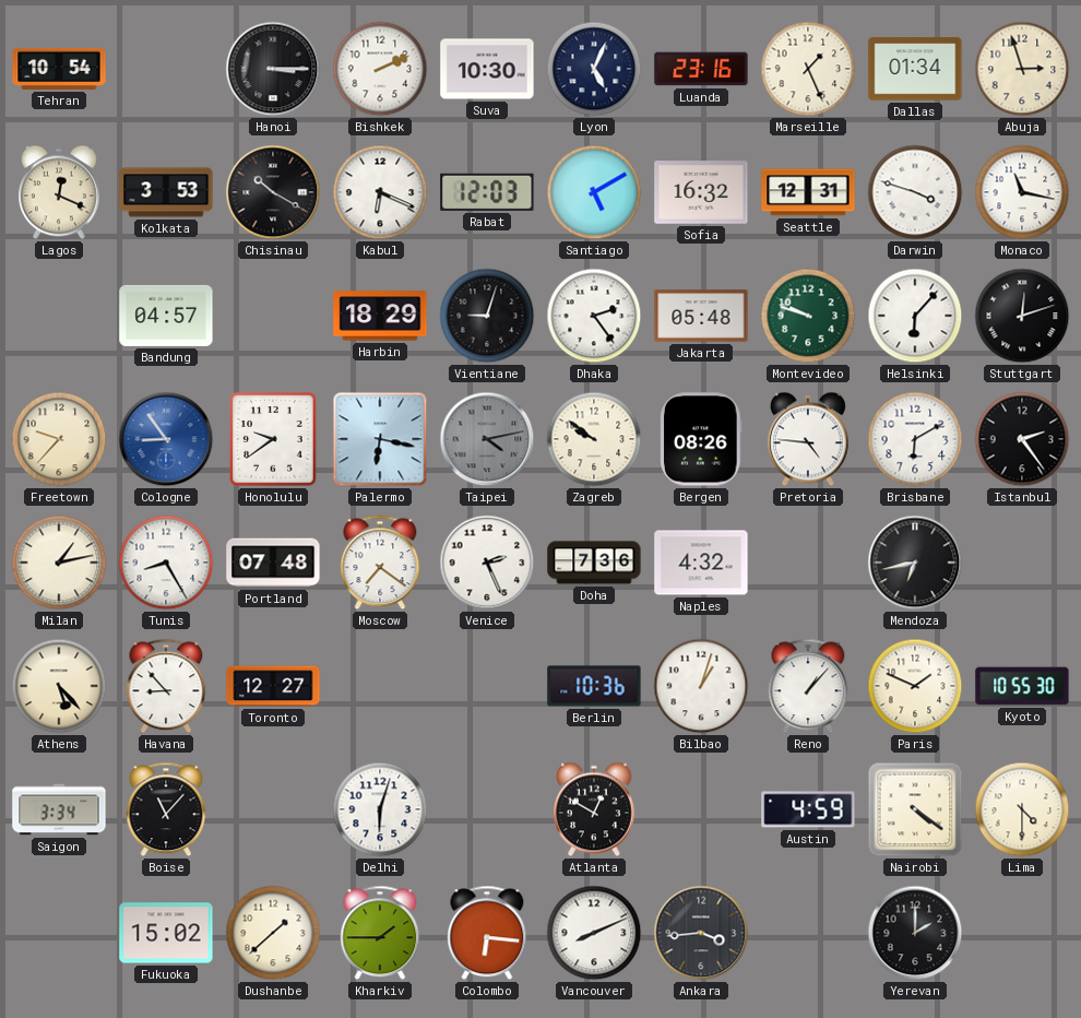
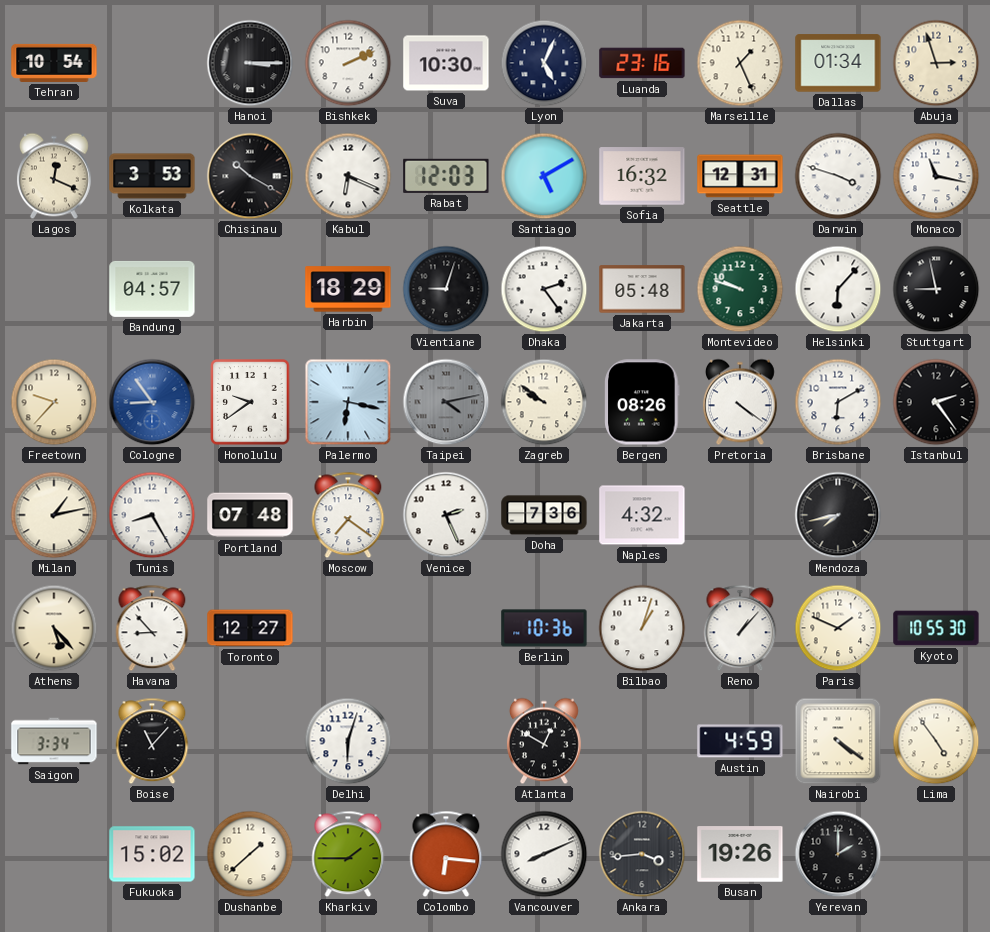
Stuttgart: 12:12 -> 8:58
Pretoria: 4:46 -> 4:21
Mendoza: 6:43 -> 7:43
Lima: 4:30 -> 4:54
Busan: none -> 19:26
